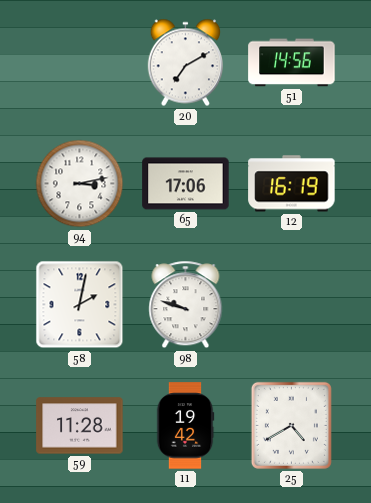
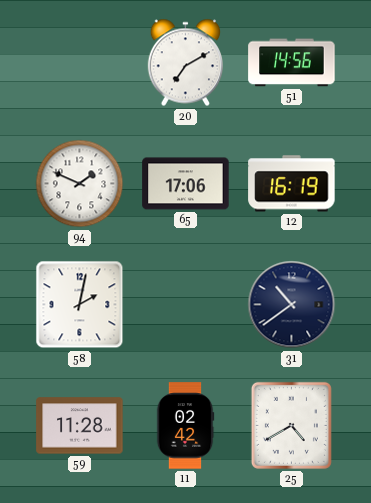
94: 3:13 -> 1:49
98: 9:48 -> none
31: none -> 10:39
11: 19:42 -> 02:42
